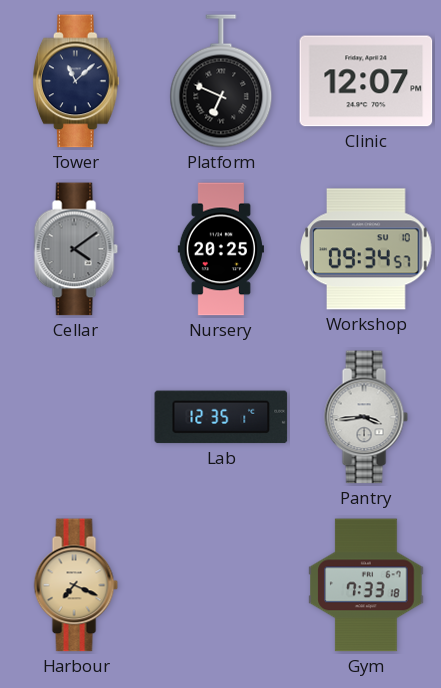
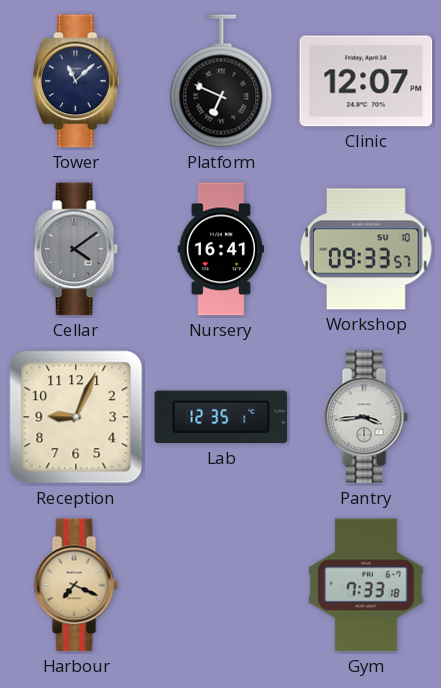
Nursery: 20:25 -> 16:41
Workshop: 09:34 -> 09:33
Reception: none -> 9:04
